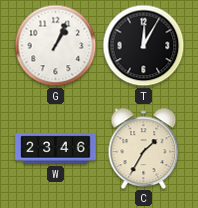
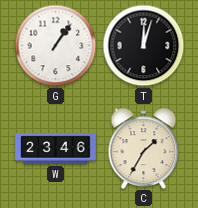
G: 1:04 -> 1:06
T: 12:05 -> 12:03
